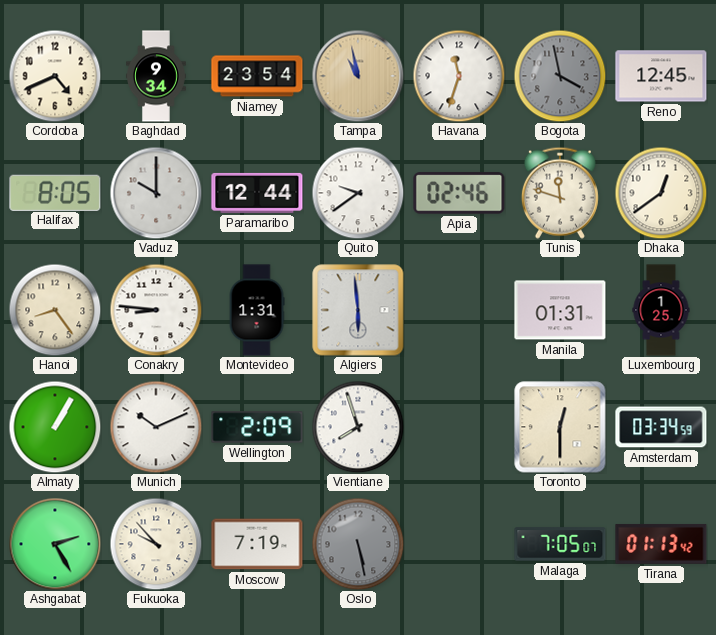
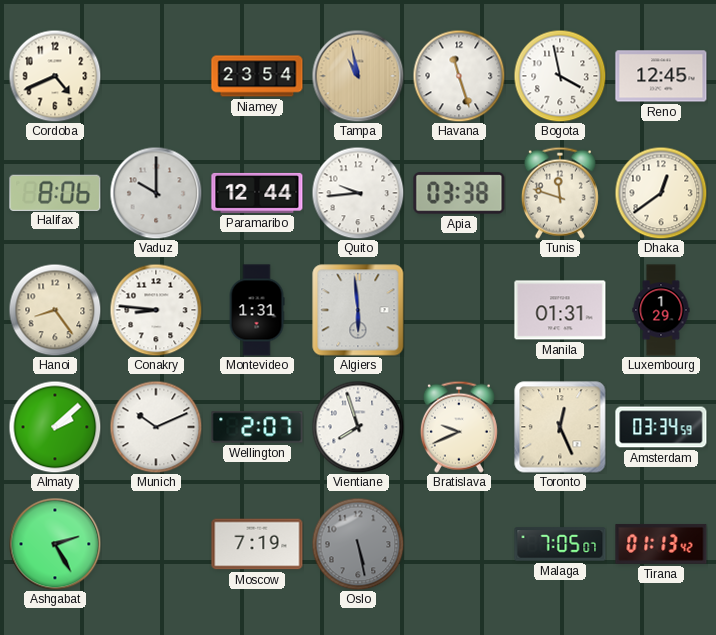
Baghdad: 9:34 -> none
Havana: 11:33 -> 11:27
Bogota dial: grey -> white
Halifax: 8:05 -> 8:06
Quito: 9:39 -> 9:44
Apia: 02:46 -> 03:38
Luxembourg: 1:25 -> 1:29
Almaty: 1:05 -> 2:08
Wellington: 2:09 -> 2:07
Bratislava: none -> 9:41
Toronto: 12:30 -> 12:26
Fukuoka: 9:53 -> none
